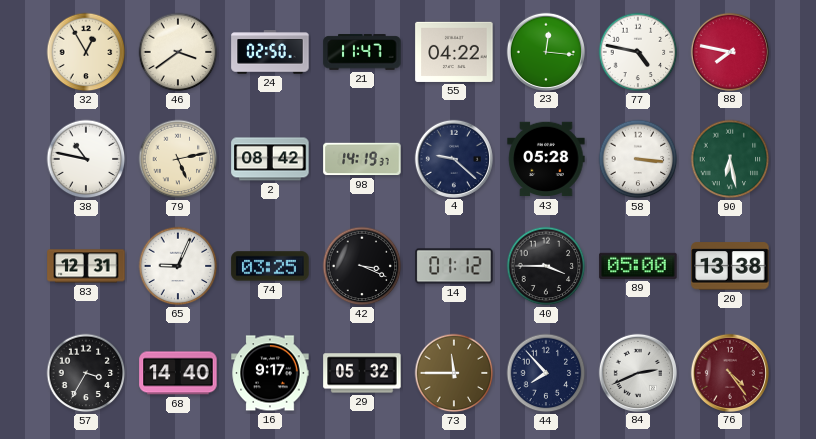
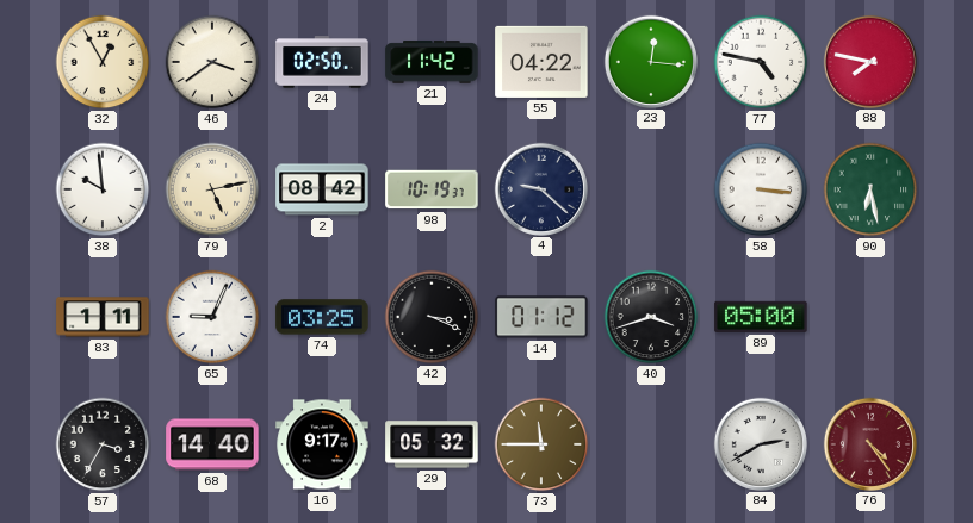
21: 11:47 -> 11:42
38: 10:47 -> 9:59
98: 14:19 -> 10:19
43: 05:28 -> none
83: 12:31 -> 1:11
40: 3:45 -> 3:42
20: 13:38 -> none
44: 7:53 -> none
84: 2:41 -> 2:40
